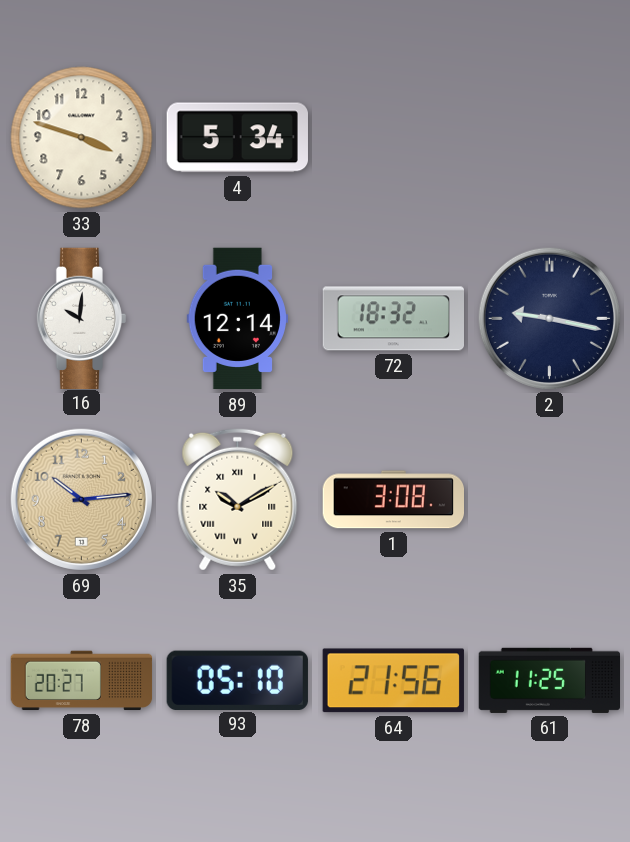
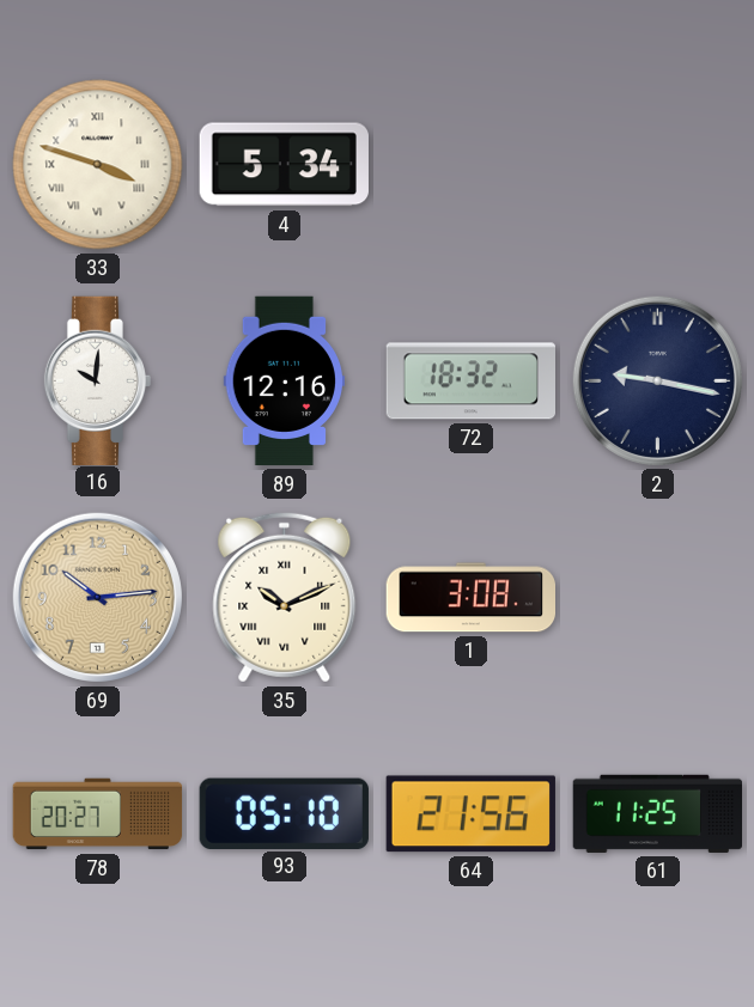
33 numerals: Arabic -> Roman
89: 12:14 -> 12:16
35: 10:10 -> 10:11
